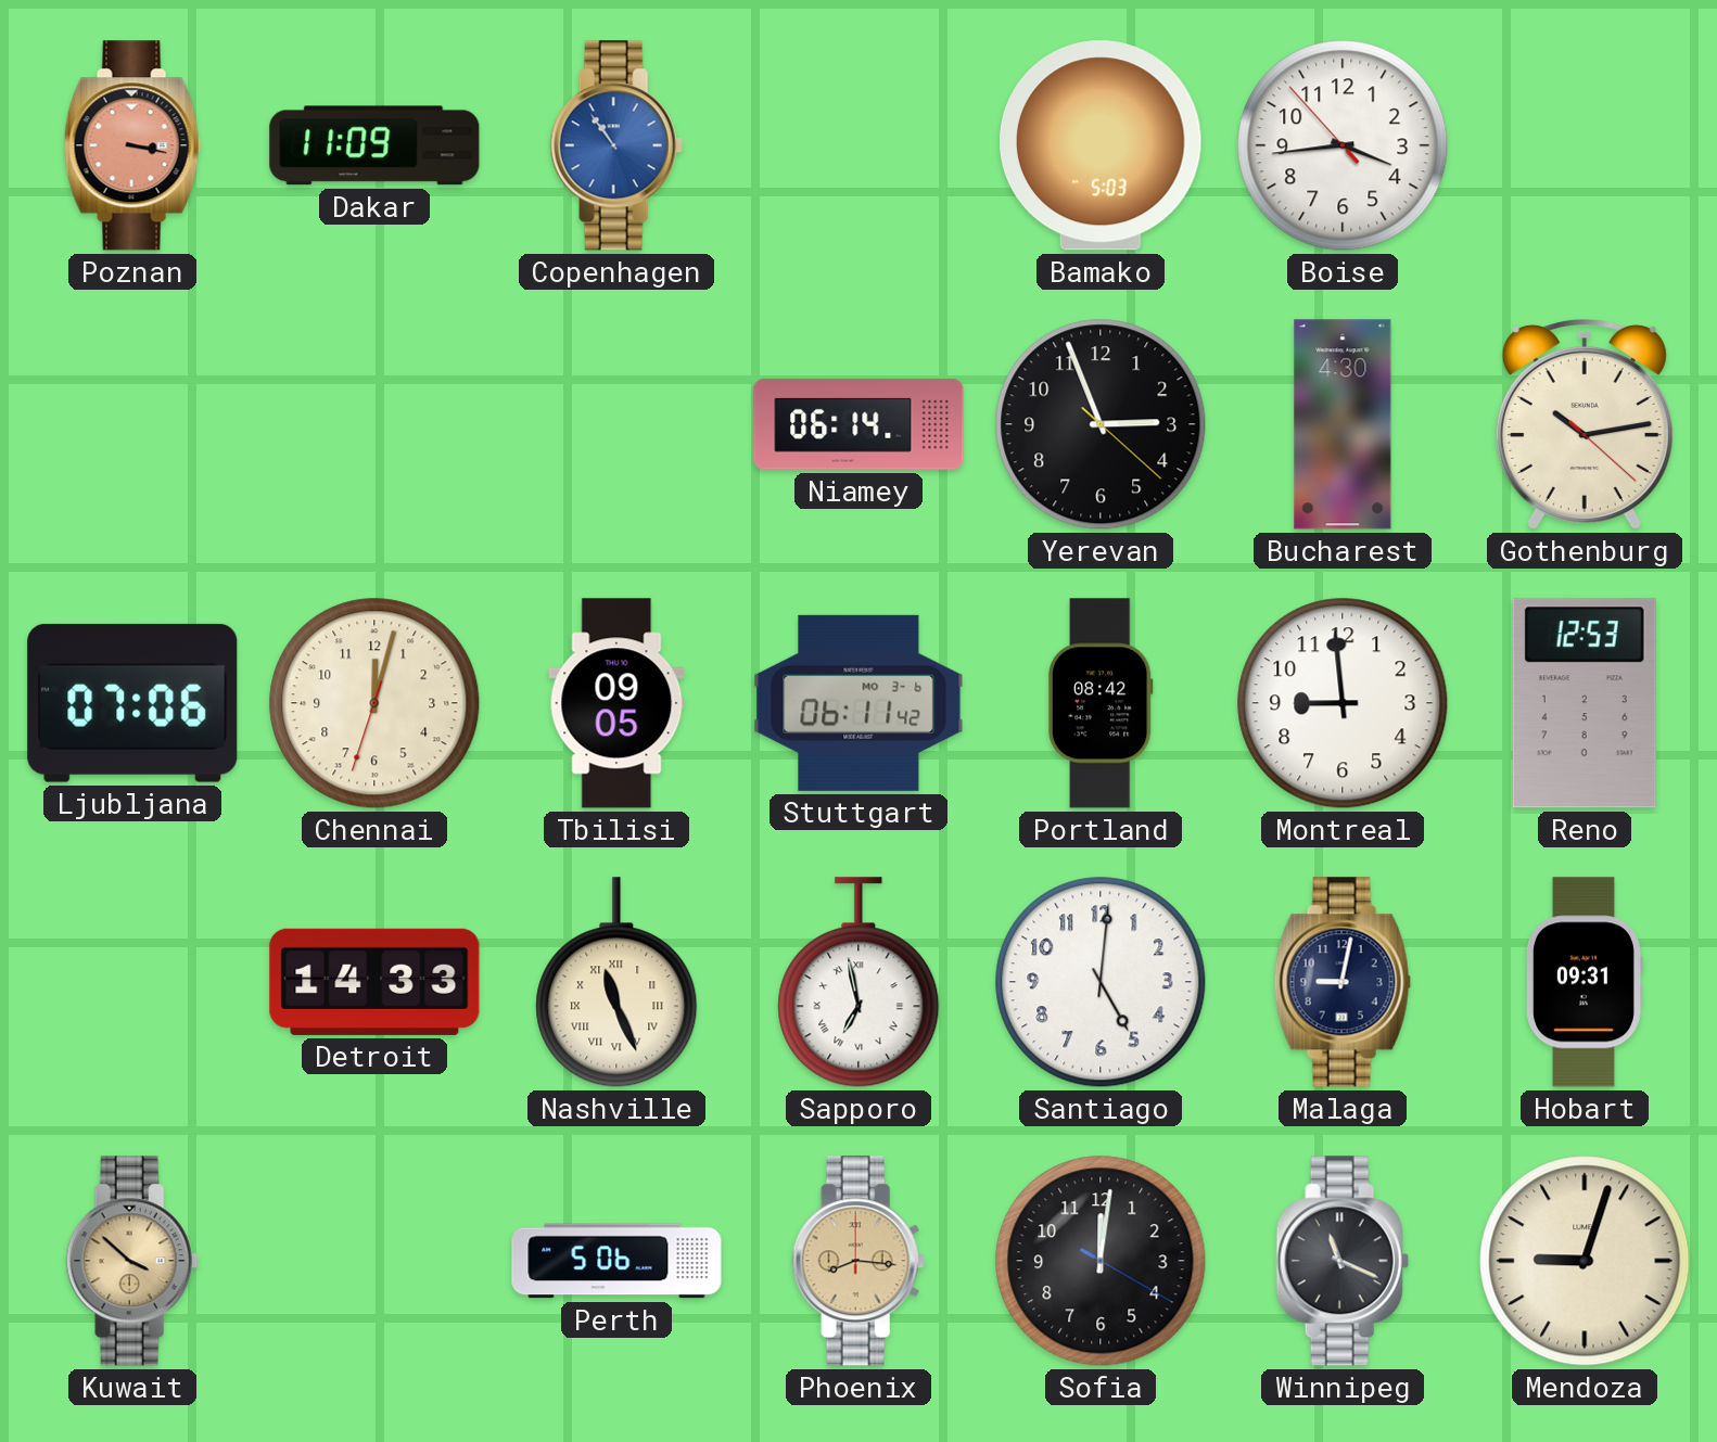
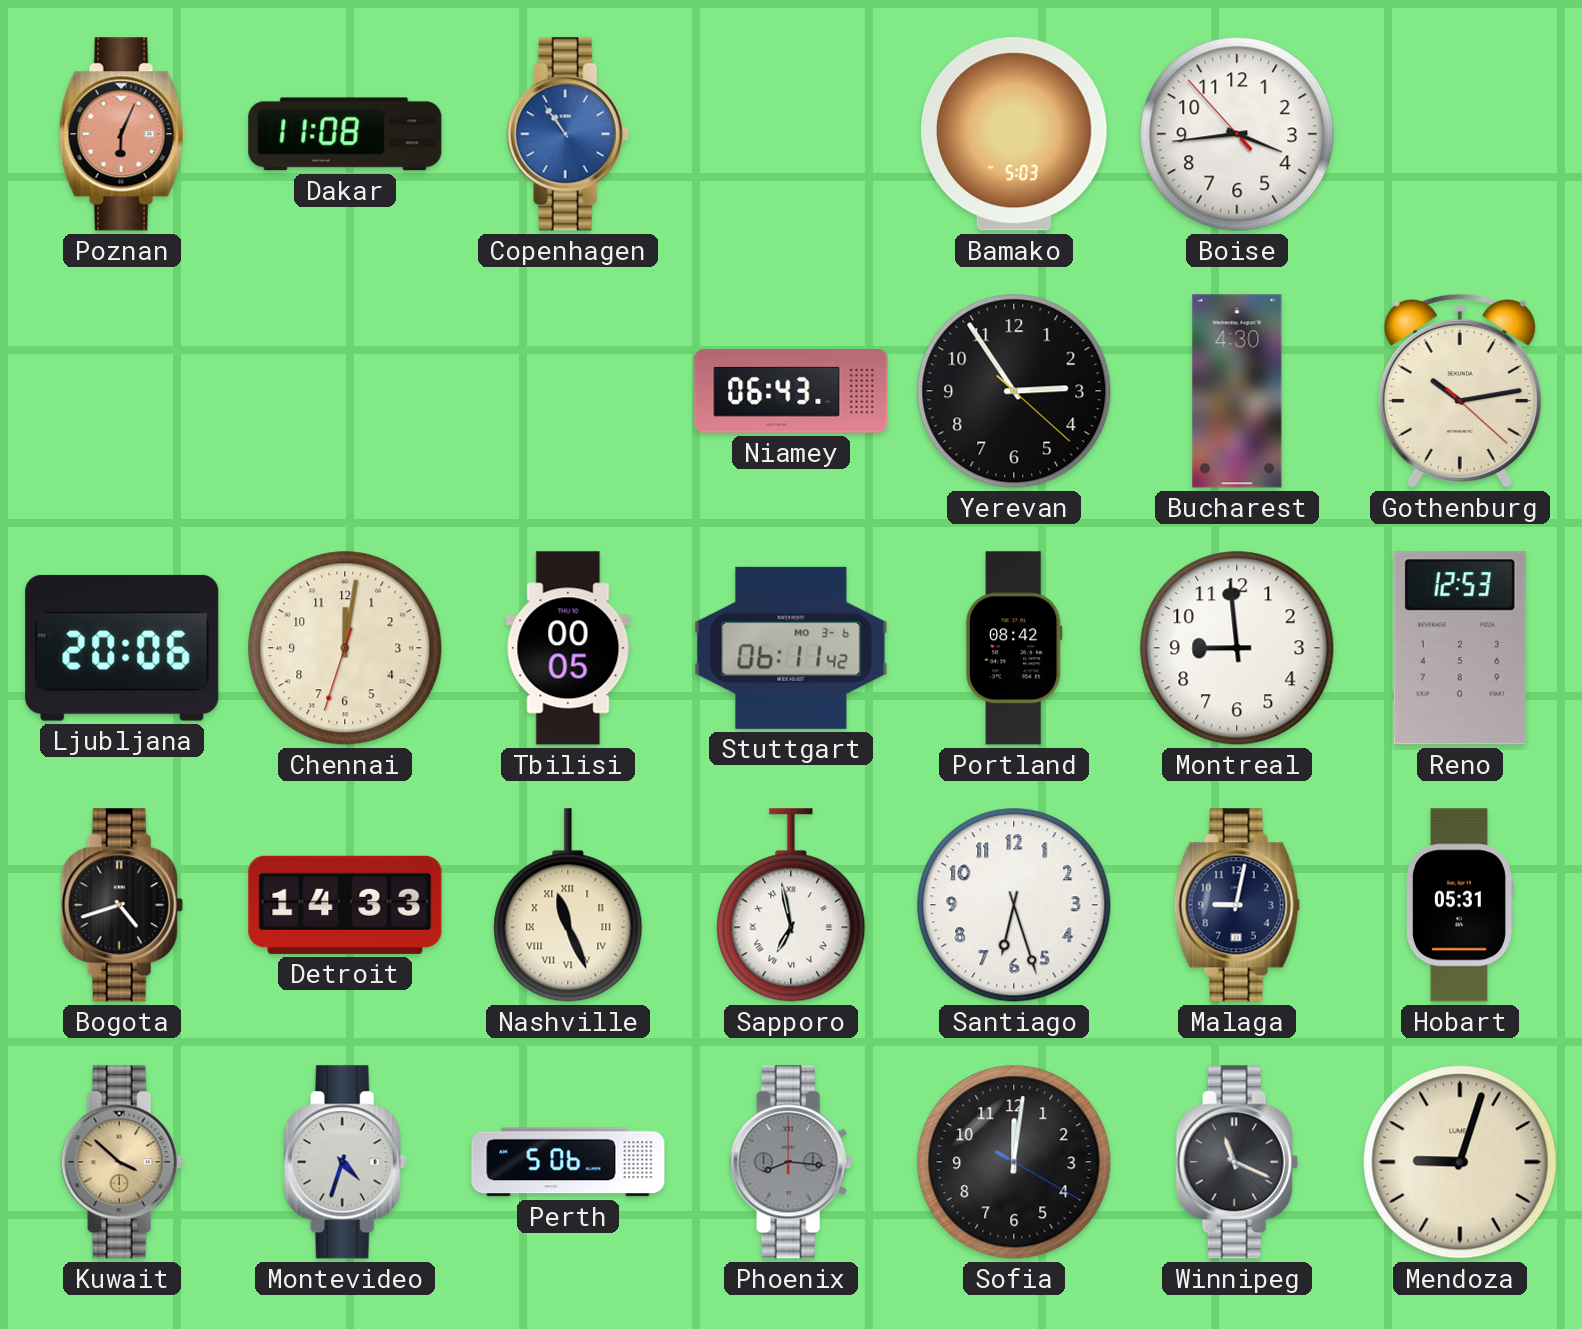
Poznan: 3:17 -> 6:04
Dakar: 11:09 -> 11:08
Niamey: 06:14 -> 06:43
Yerevan: 2:56 -> 2:54
Ljubljana: 07:06 -> 20:06
Chennai: 12:02 -> 12:01
Tbilisi: 09:05 -> 00:05
Bogota: none -> 4:42
Santiago: 5:01 -> 6:27
Hobart: 09:31 -> 05:31
Montevideo: none -> 4:33
Phoenix dial: champagne -> grey
